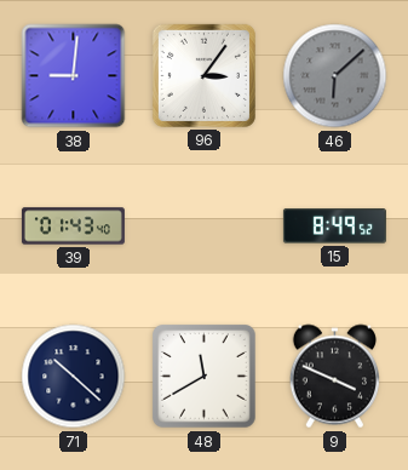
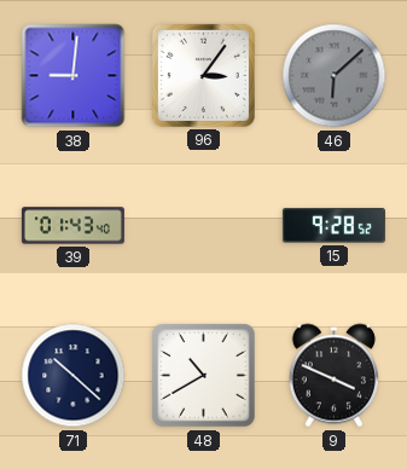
15: 8:49 -> 9:28
48: 11:40 -> 10:40
